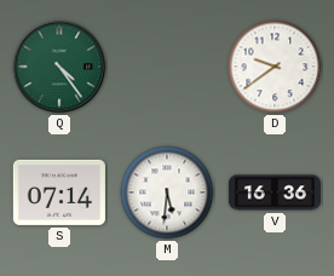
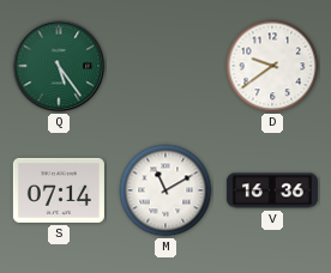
Q: 4:24 -> 5:24
M: 5:31 -> 11:10
